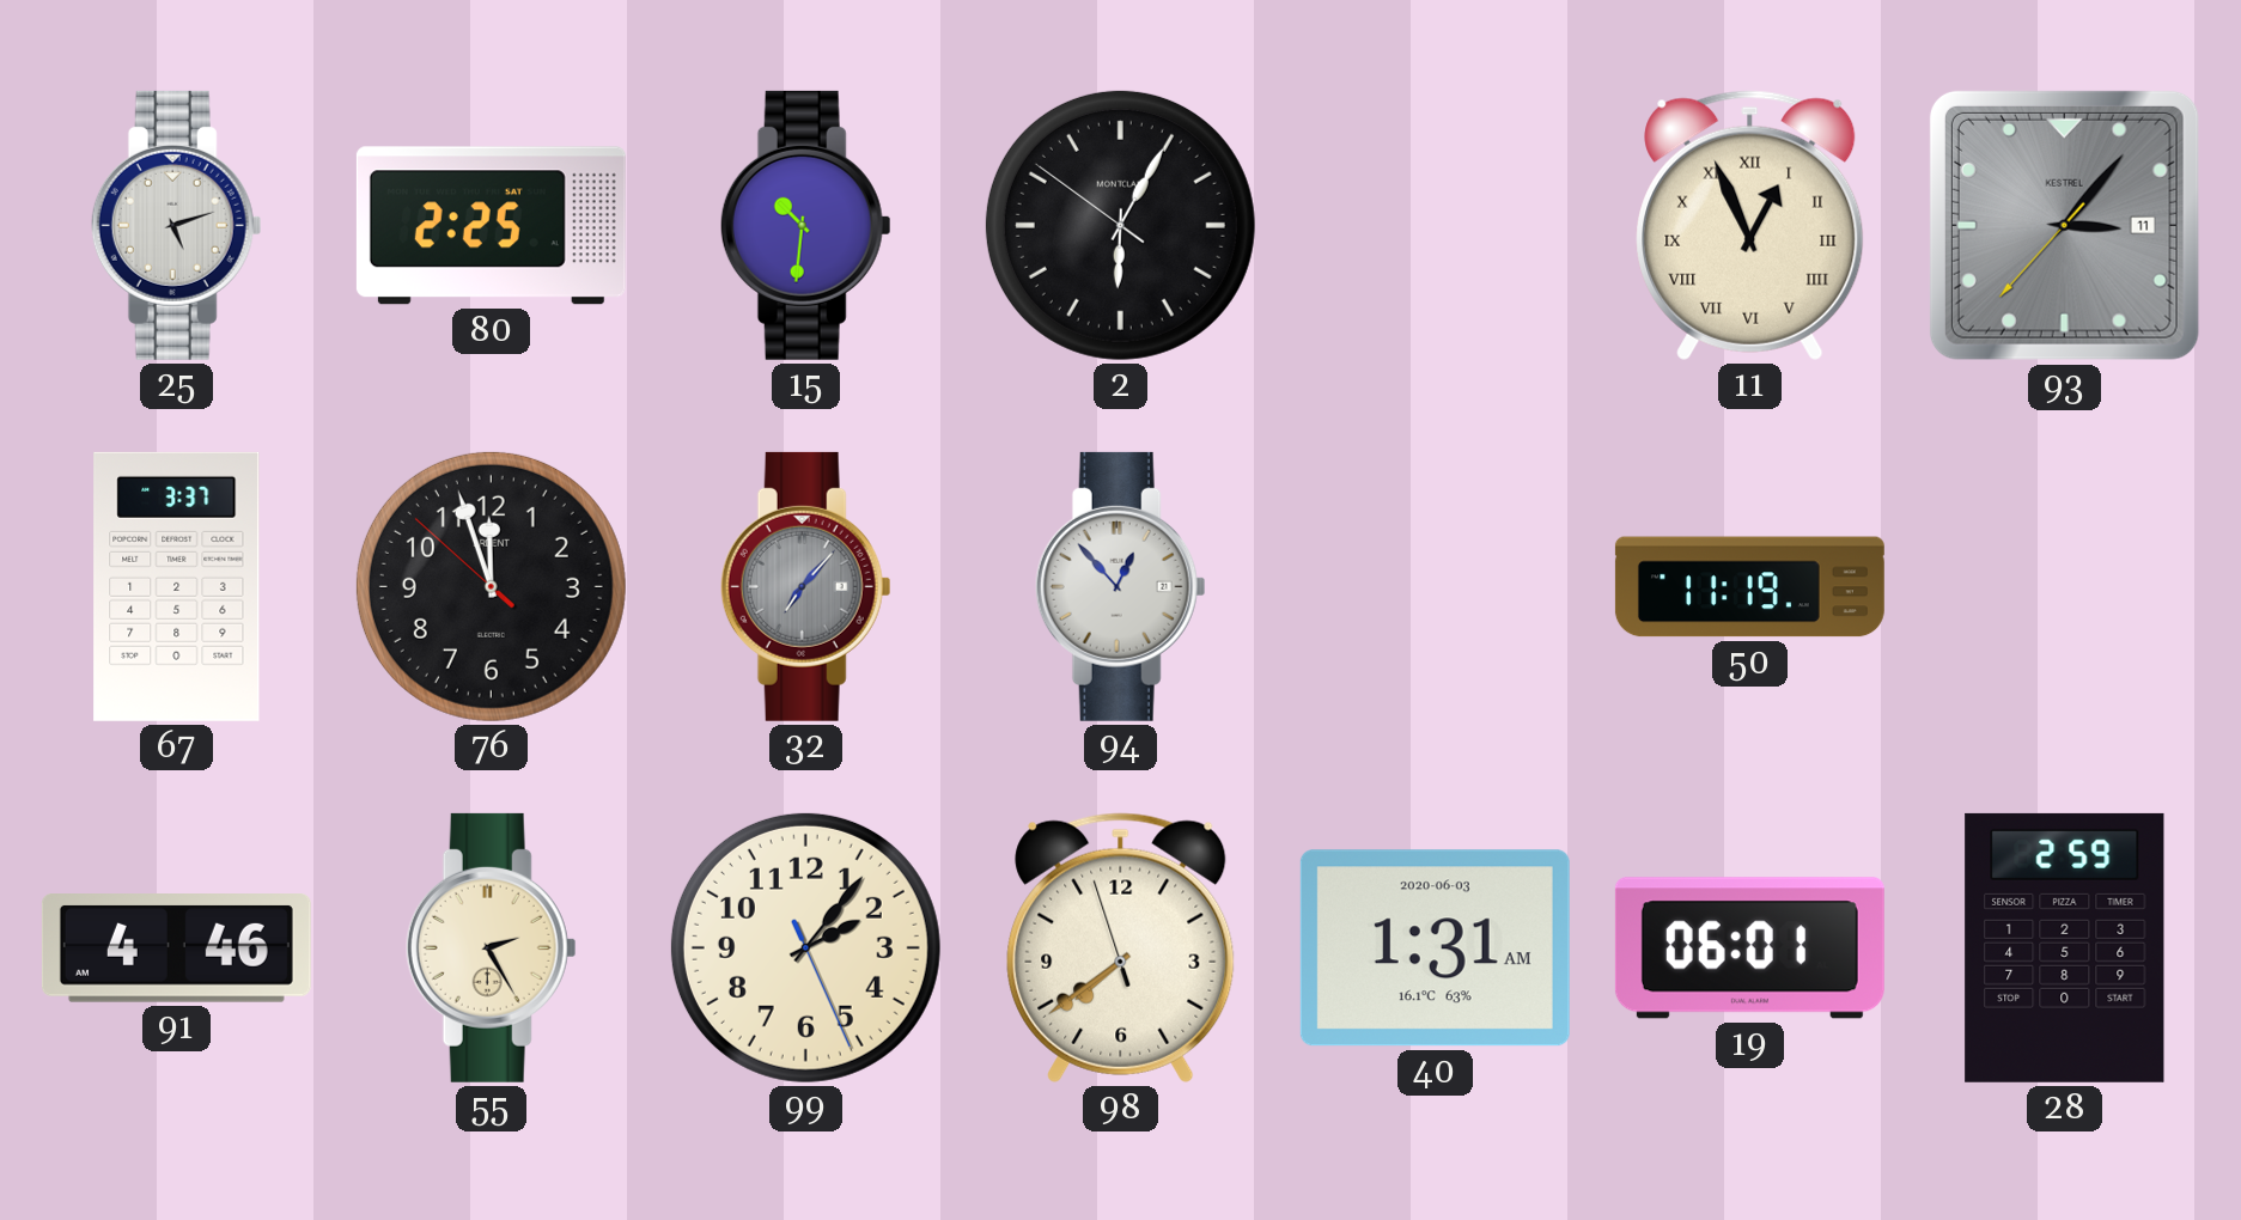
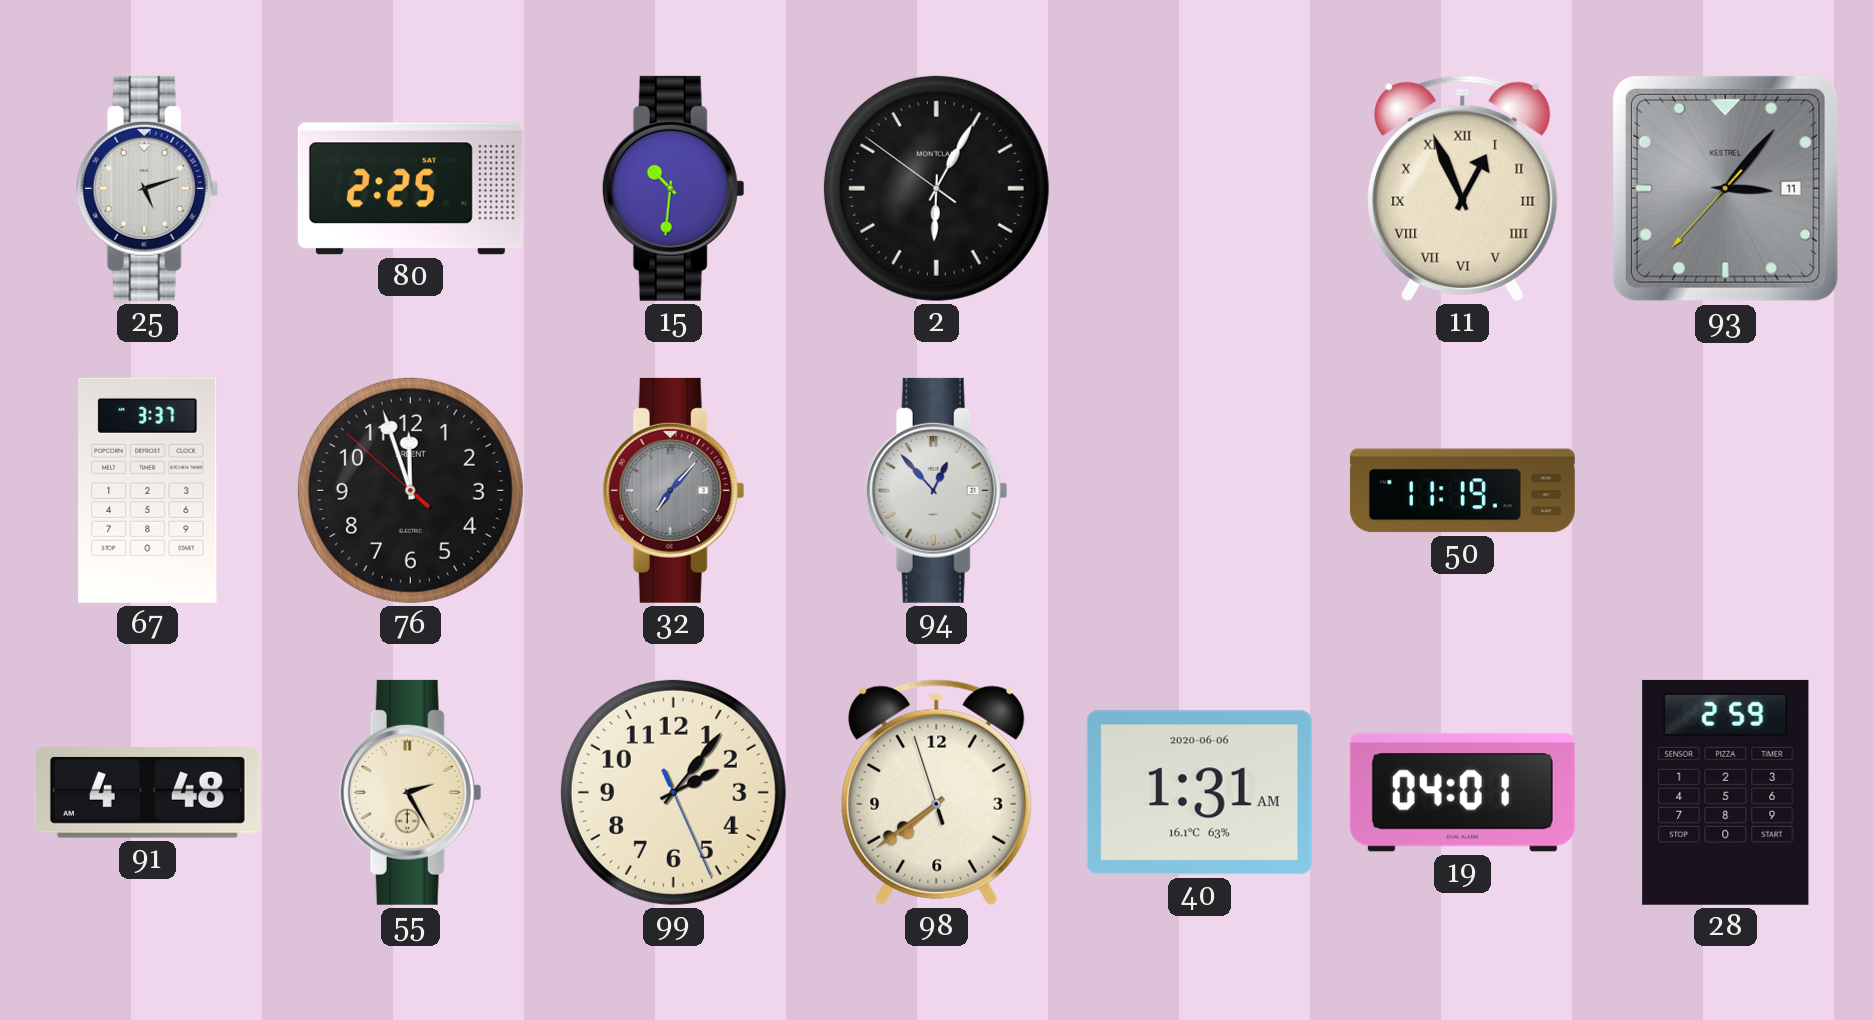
91: 4:46 -> 4:48
40 date: 2020-06-03 -> 2020-06-06
19: 06:01 -> 04:01
